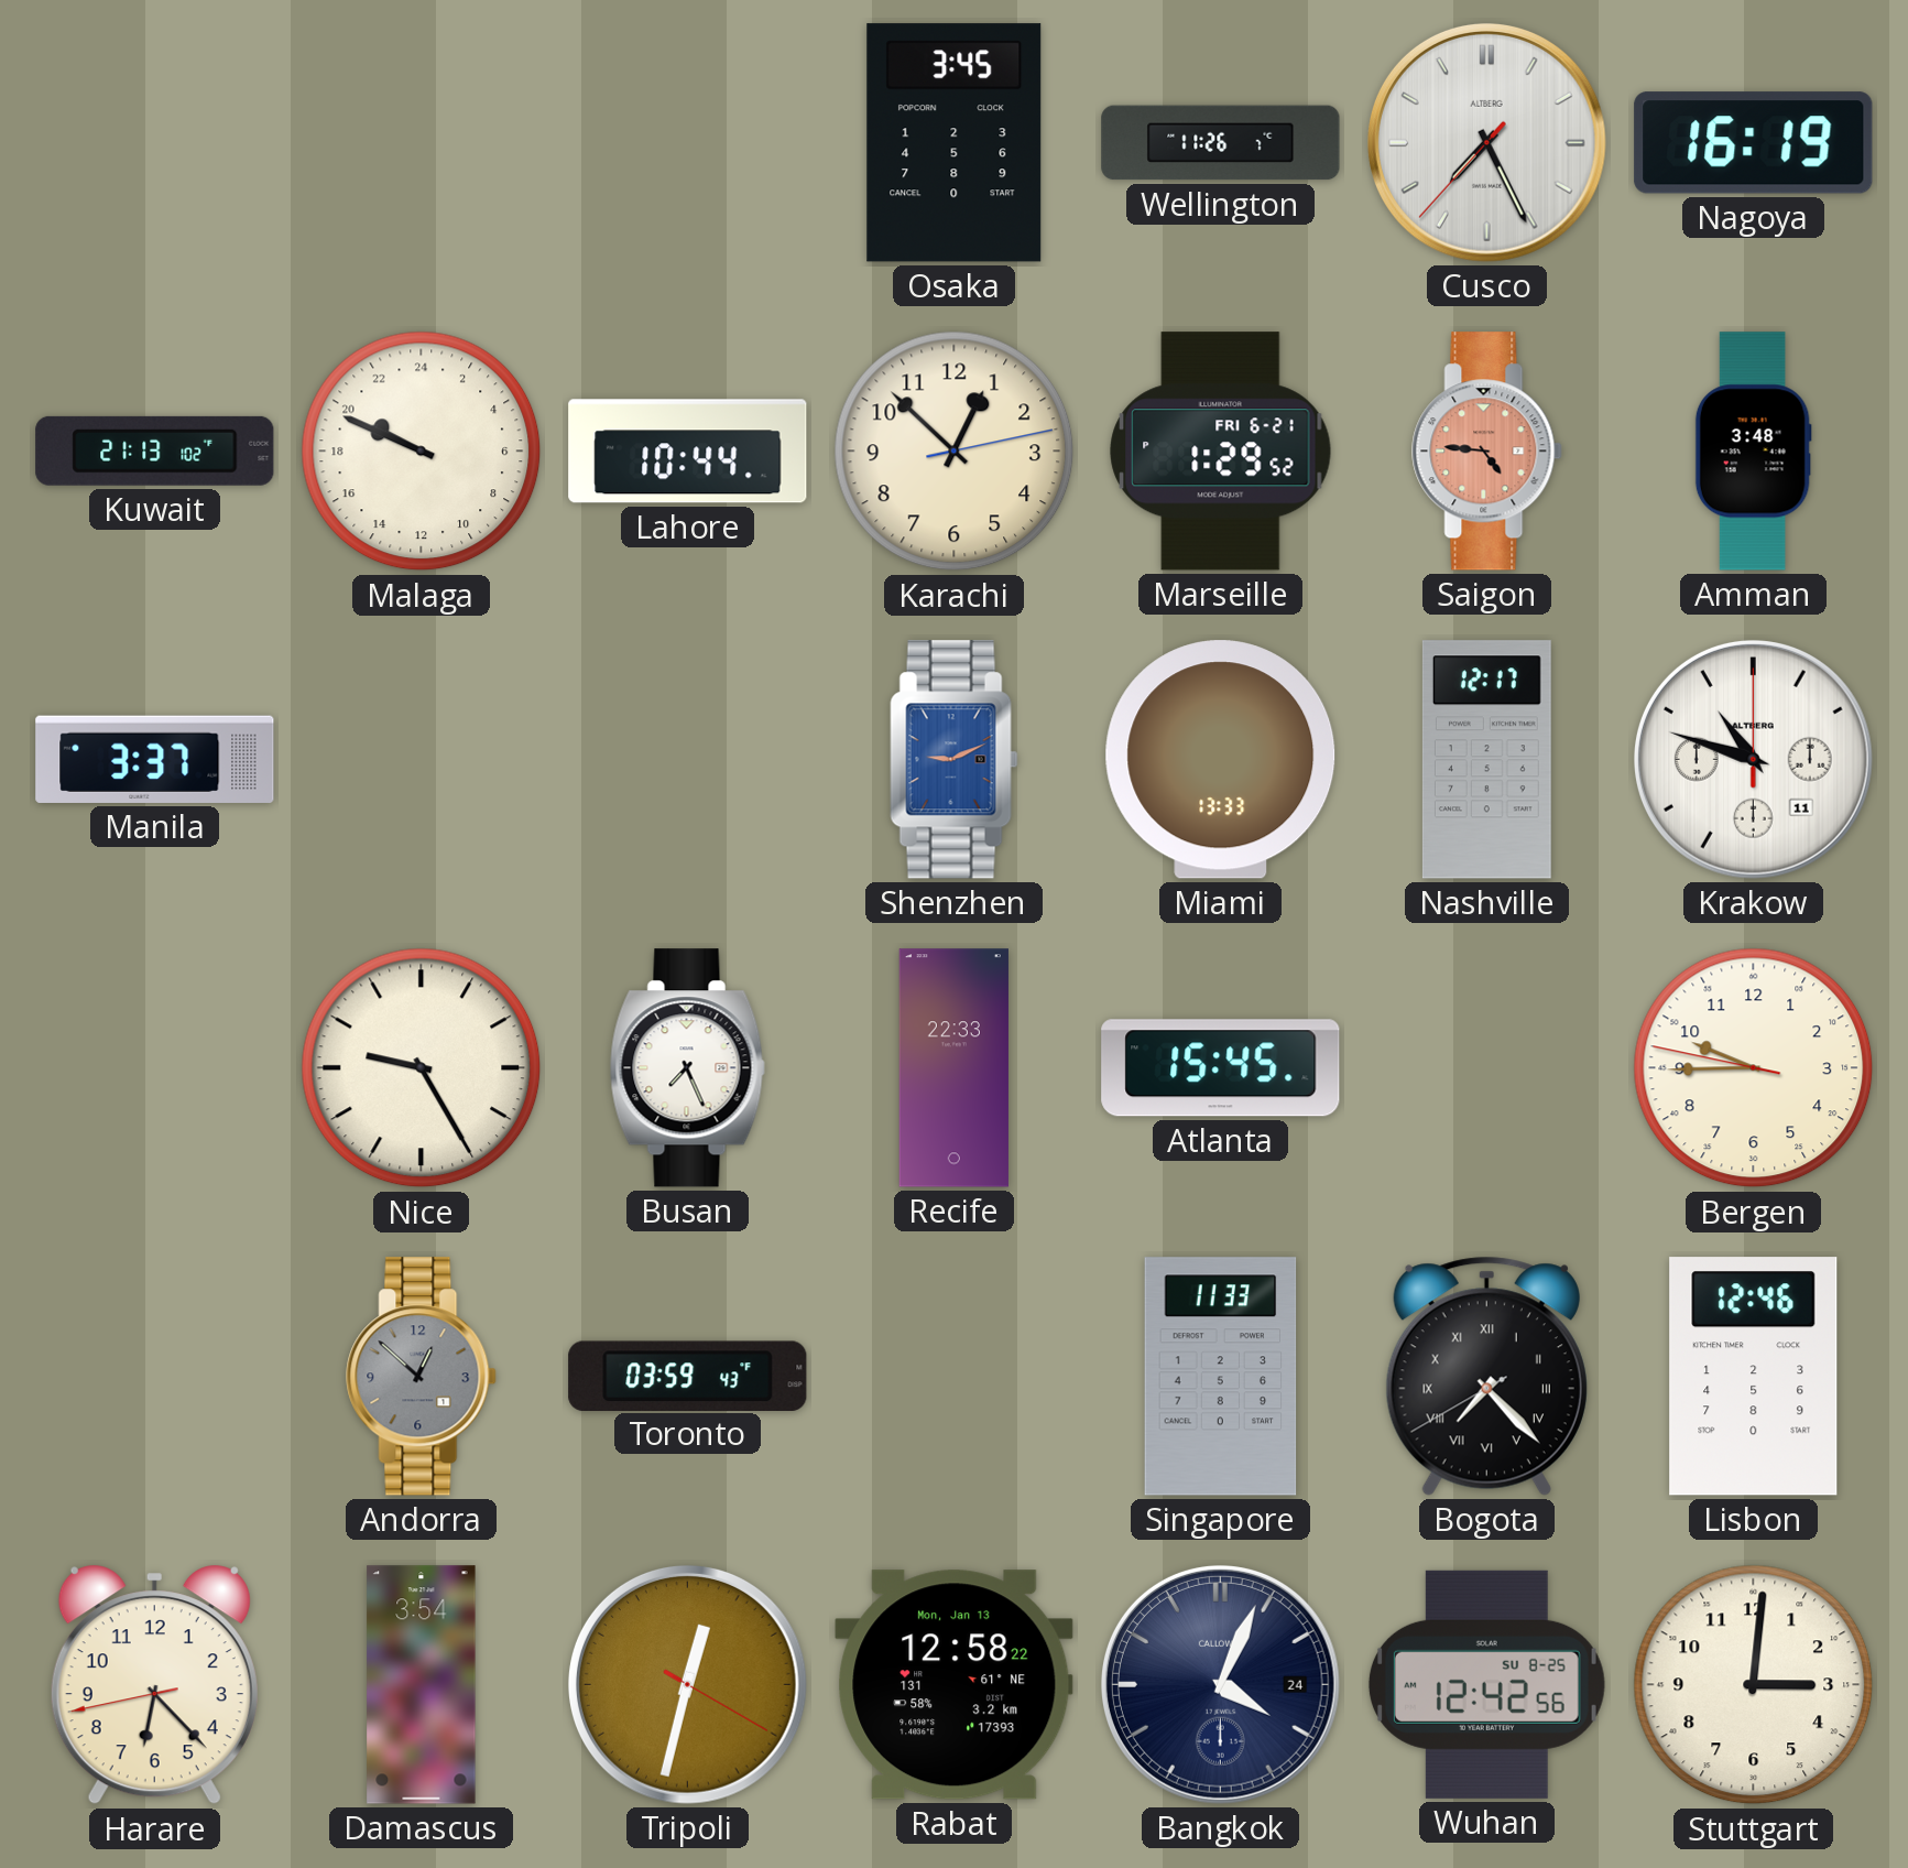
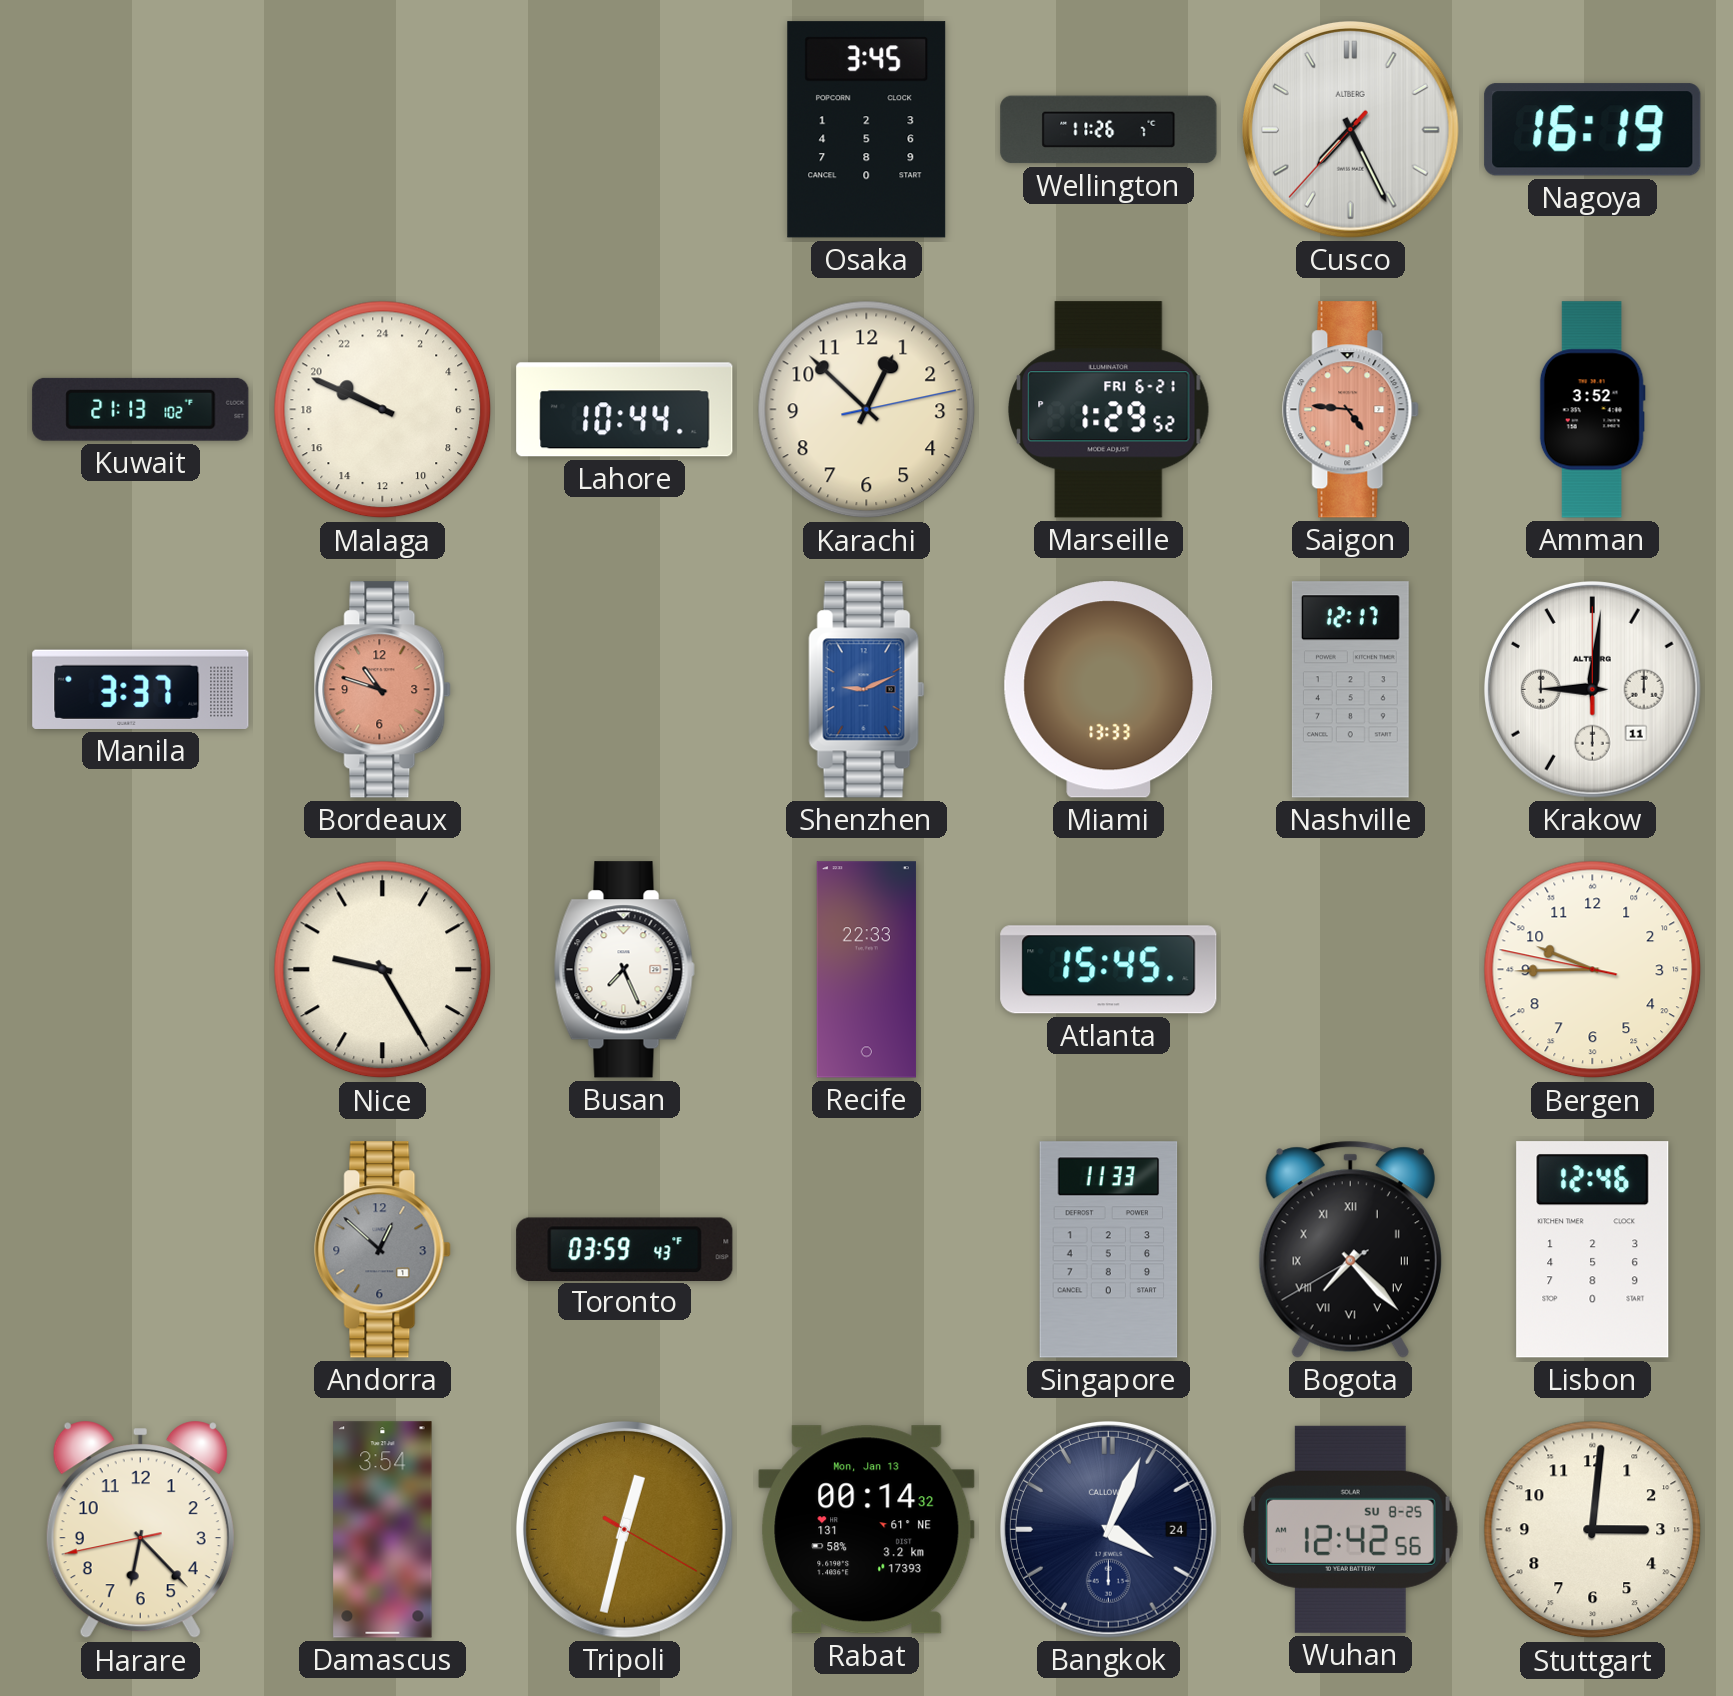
Amman: 3:48 -> 3:52
Bordeaux: none -> 10:48
Krakow: 10:48 -> 9:01
Rabat: 12:58 -> 00:14
